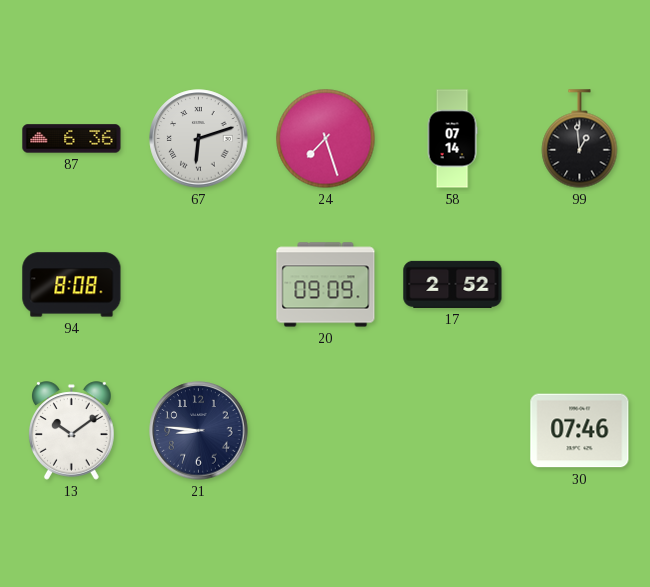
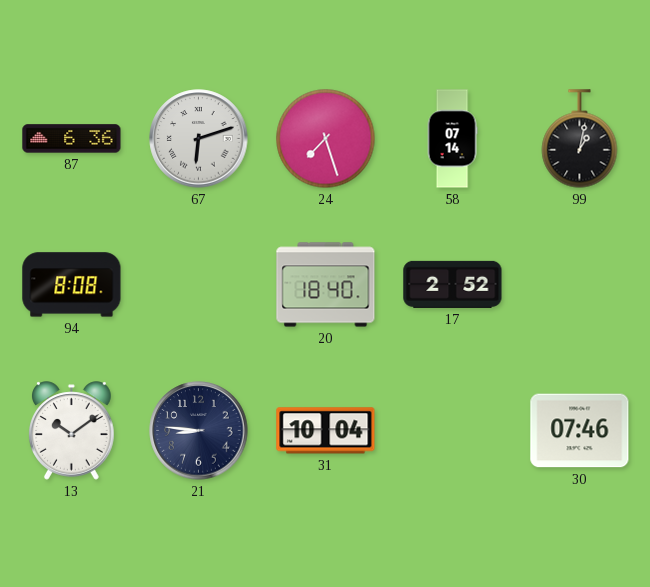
99: 12:59 -> 1:02
20: 09:09 -> 18:40
31: none -> 10:04
